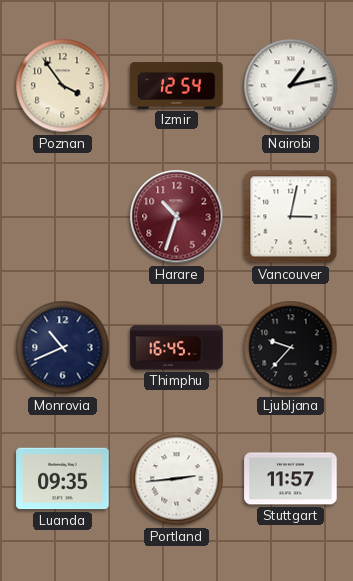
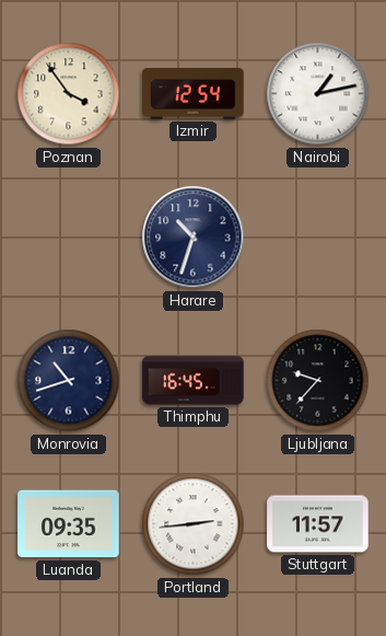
Harare dial: burgundy -> navy
Vancouver: 3:02 -> none
Monrovia: 10:41 -> 10:42
